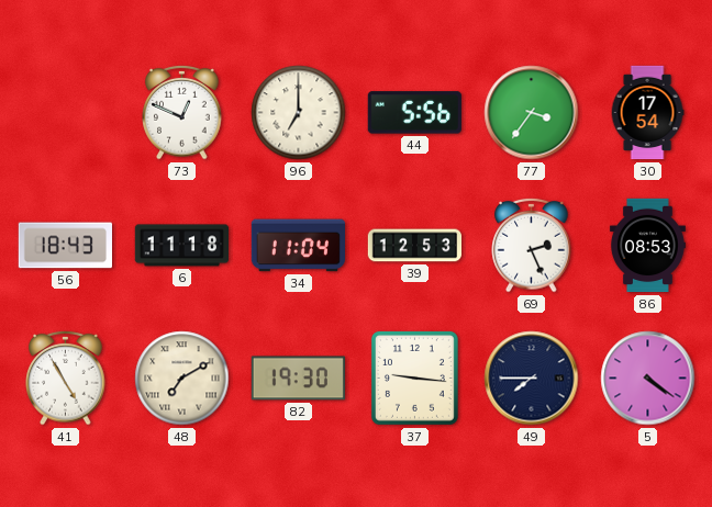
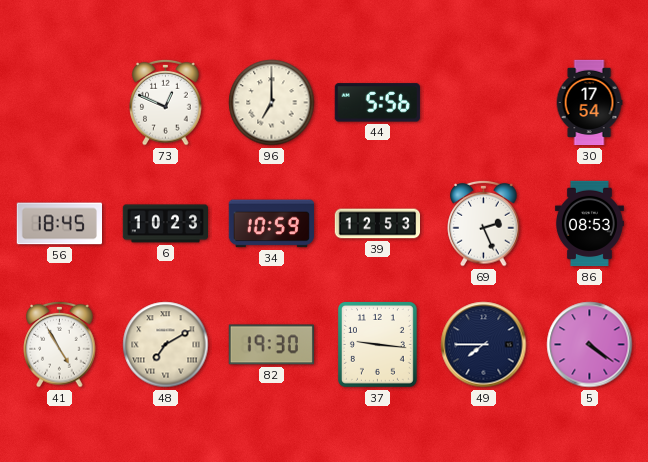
77: 3:36 -> none
56: 18:43 -> 18:45
6: 11:18 -> 10:23
34: 11:04 -> 10:59
